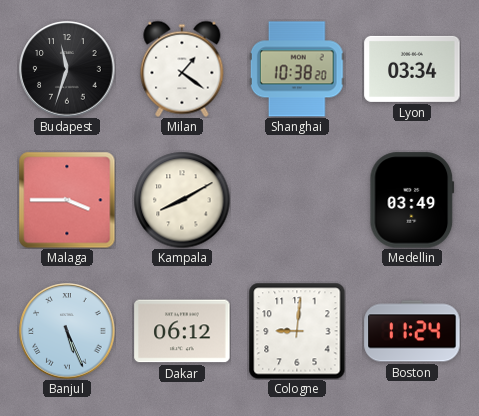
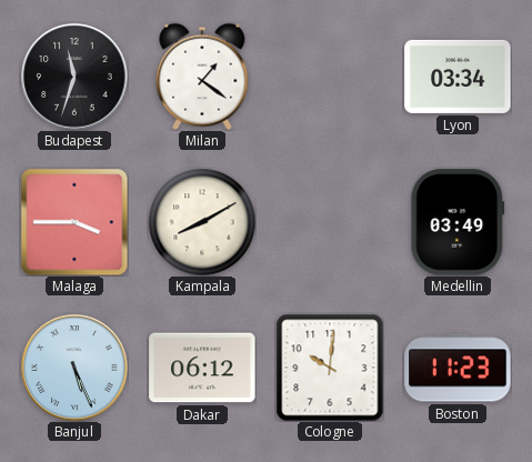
Shanghai: 10:38 -> none
Cologne: 9:01 -> 10:01
Boston: 11:24 -> 11:23
